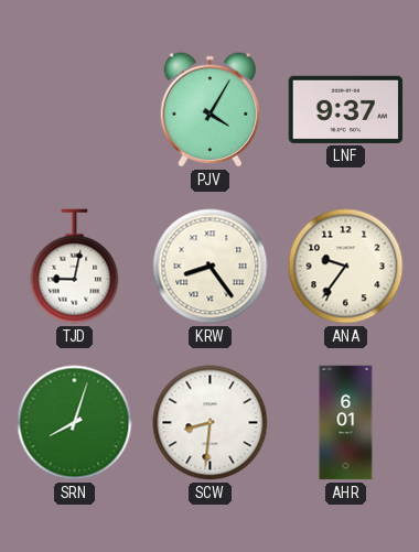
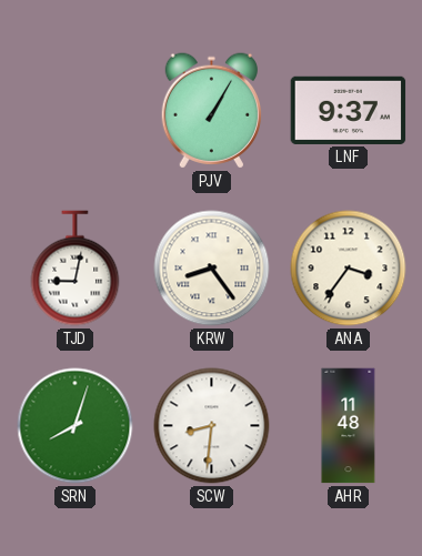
PJV: 4:05 -> 1:05
ANA: 9:36 -> 3:36
AHR: 6:01 -> 11:48
